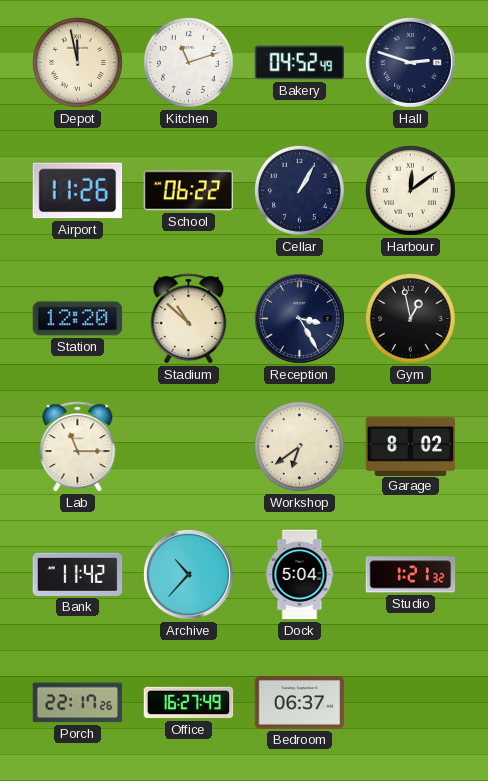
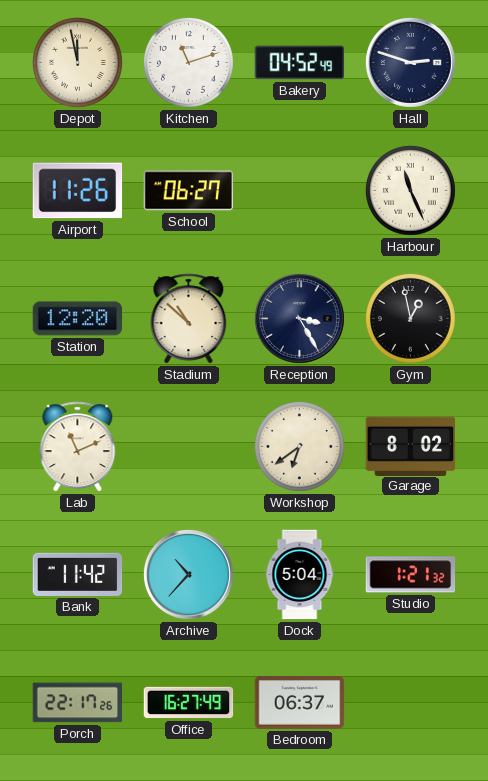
School: 06:22 -> 06:27
Cellar: 1:05 -> none
Harbour: 12:09 -> 11:26
Lab: 11:15 -> 11:11
